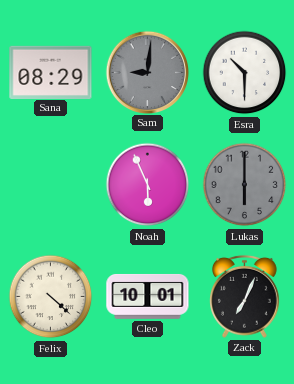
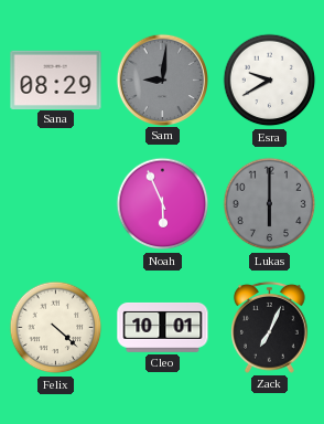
Esra: 10:30 -> 9:40
